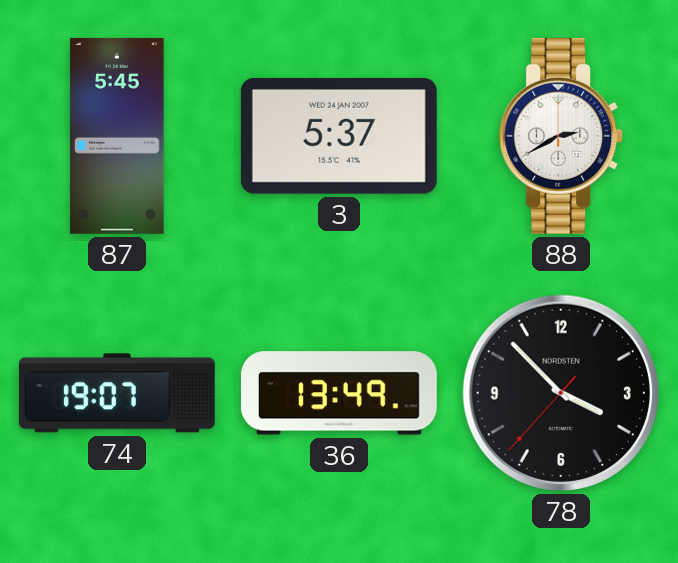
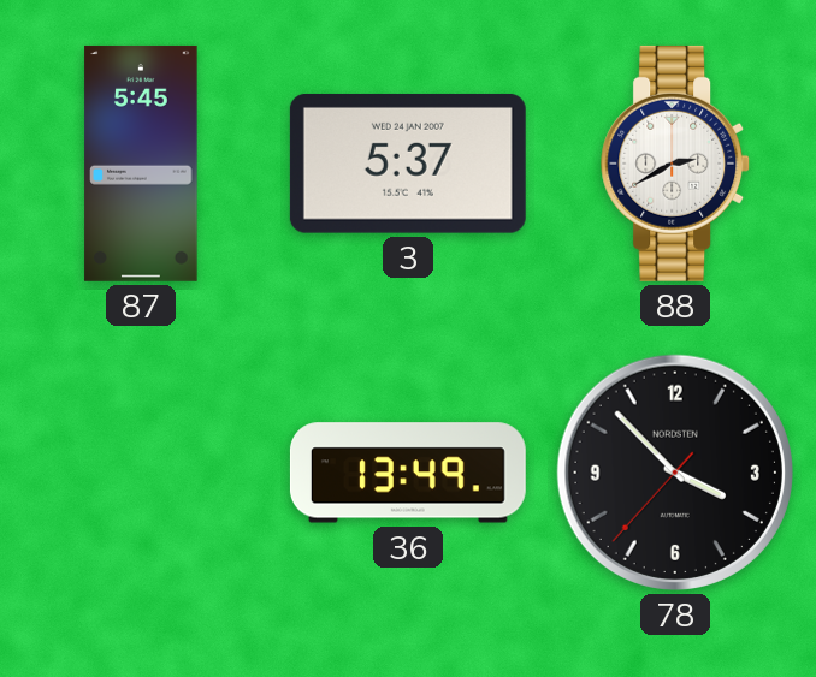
74: 19:07 -> none
